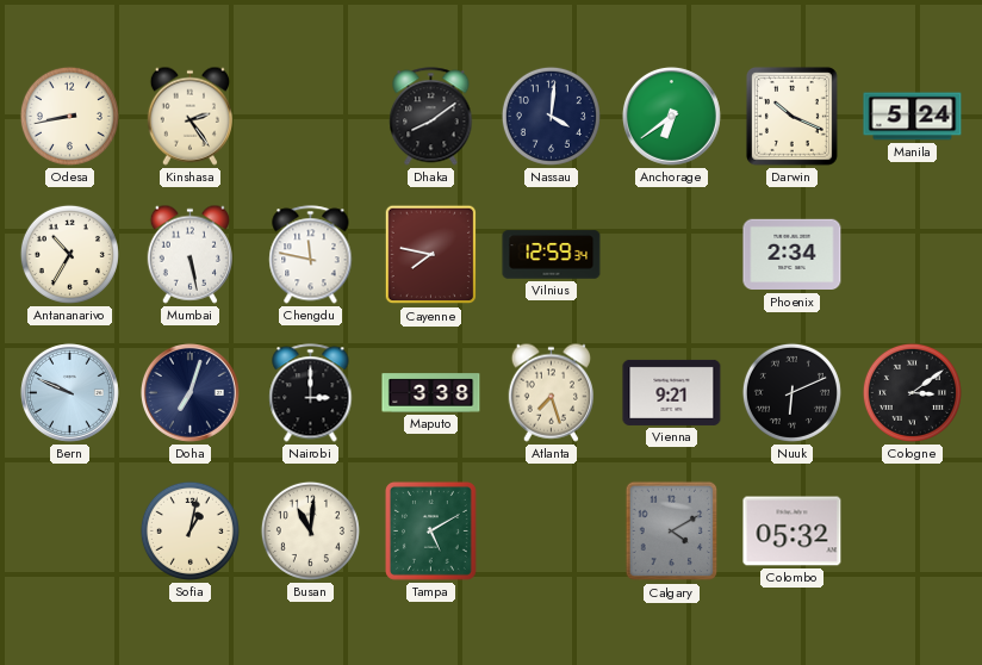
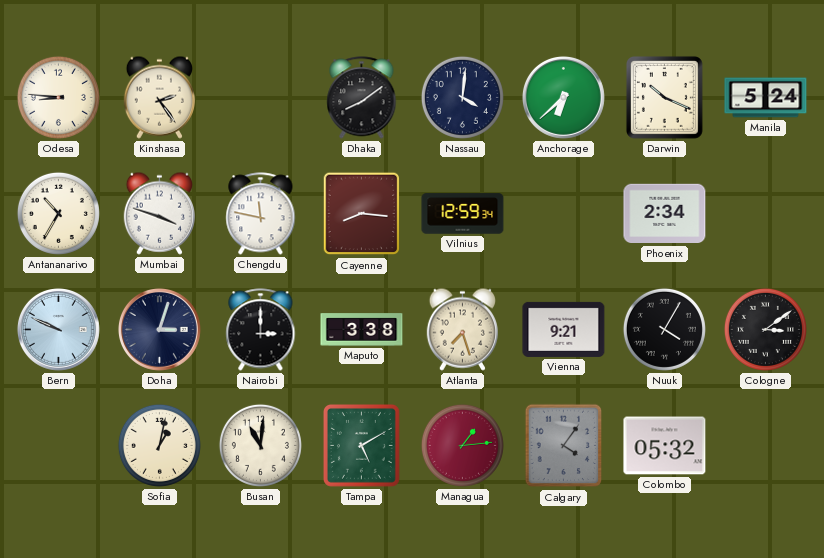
Odesa: 8:43 -> 8:46
Anchorage: 6:39 -> 6:38
Mumbai: 5:28 -> 3:48
Cayenne: 7:47 -> 8:16
Doha: 7:03 -> 3:03
Nuuk: 6:11 -> 4:05
Managua: none -> 1:14
Calgary: 4:10 -> 4:06
